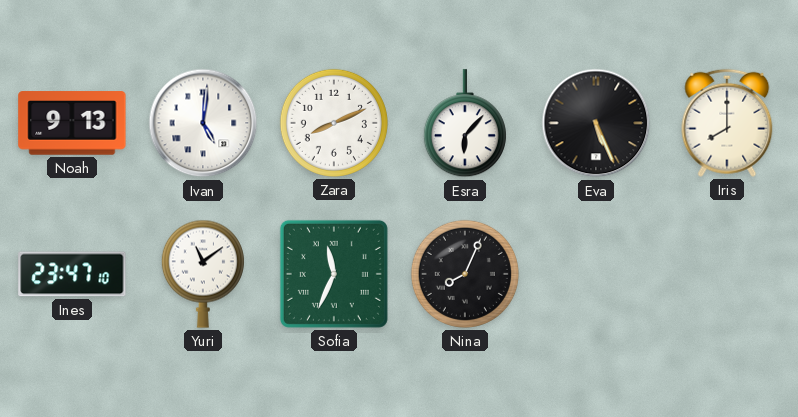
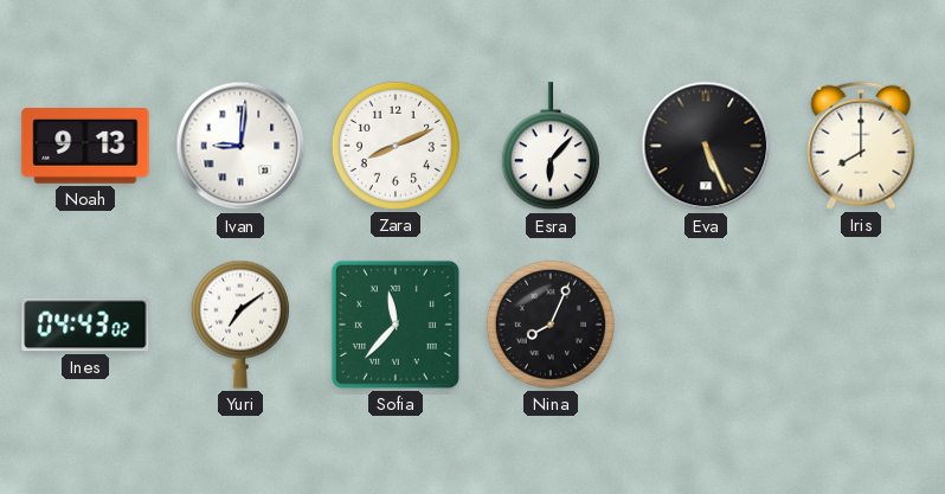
Ivan: 5:01 -> 9:01
Ines: 23:47 -> 04:43
Yuri: 11:09 -> 7:09
Sofia: 11:34 -> 11:37
